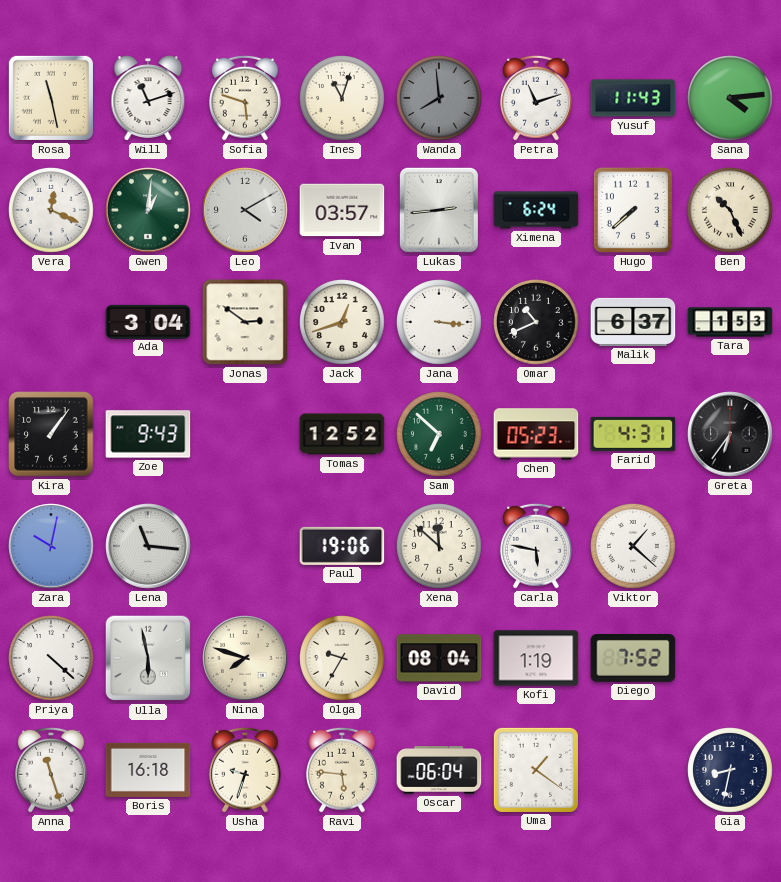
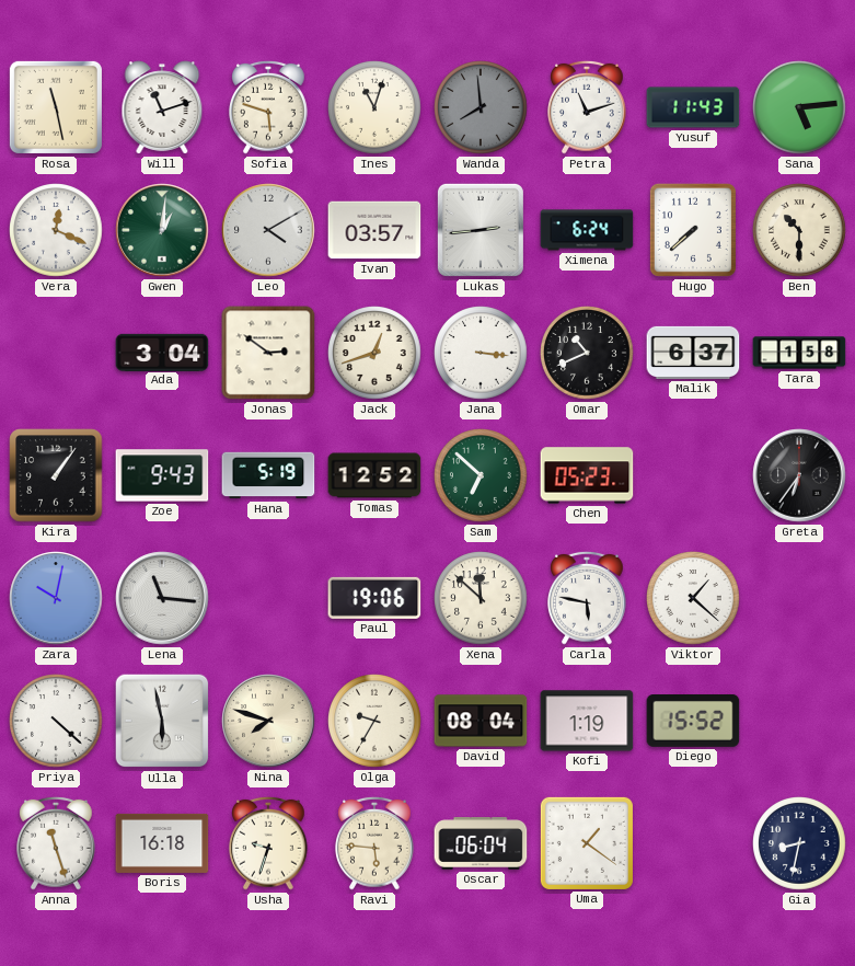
Sana: 4:14 -> 5:14
Ben: 10:26 -> 10:30
Tara: 1:53 -> 1:58
Hana: none -> 5:19
Farid: 4:31 -> none
Diego: 7:52 -> 15:52
